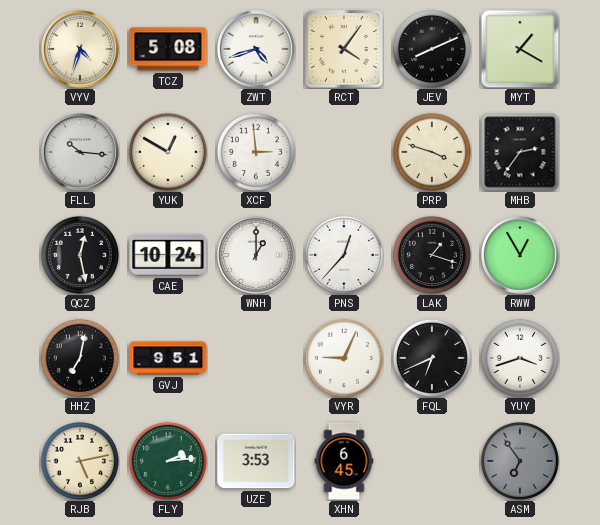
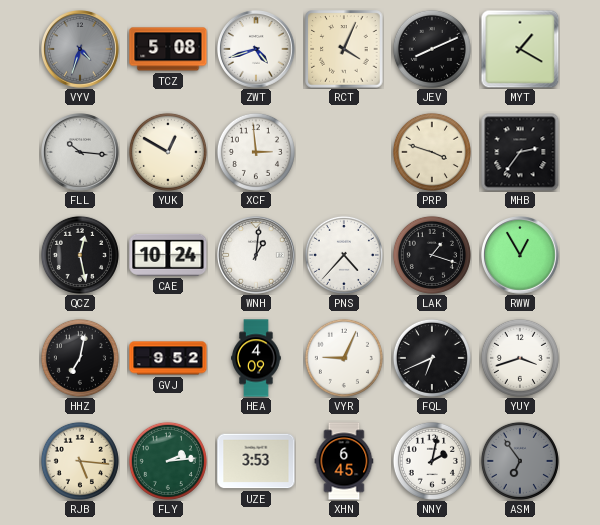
VYV dial: cream -> grey
RCT: 4:06 -> 4:04
WNH: 1:00 -> 1:01
PNS: 12:37 -> 4:37
GVJ: 9:51 -> 9:52
HEA: none -> 4:09
RJB: 5:13 -> 5:16
NNY: none -> 2:02
